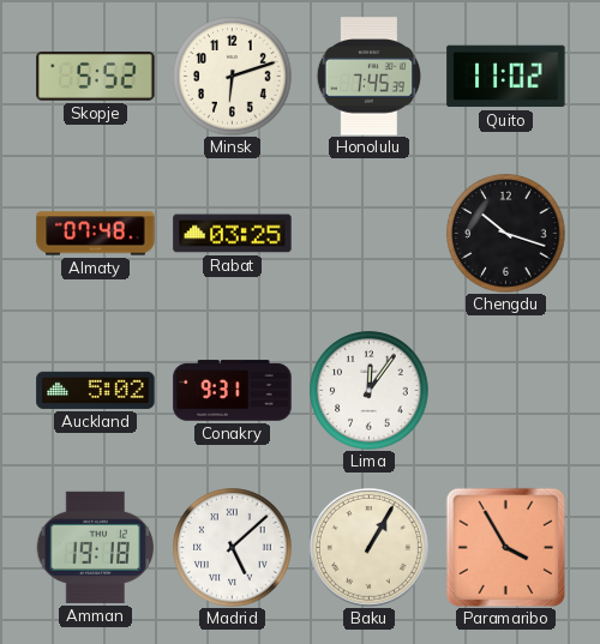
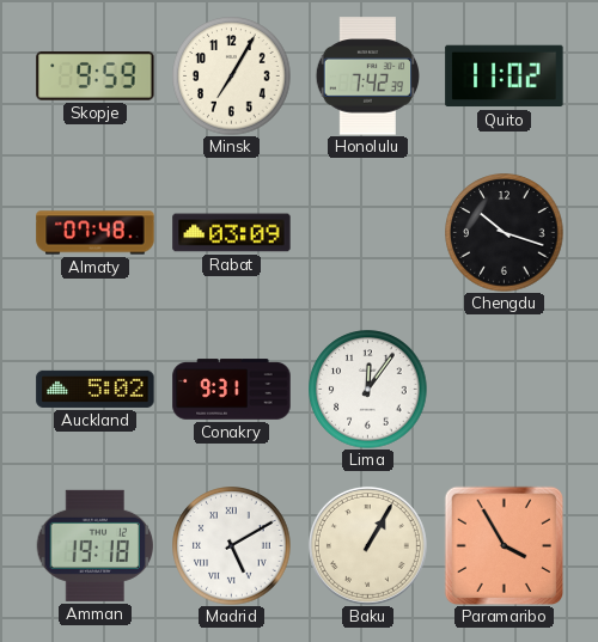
Skopje: 5:52 -> 9:59
Minsk: 6:12 -> 7:05
Honolulu: 7:45 -> 7:42
Rabat: 03:25 -> 03:09
Madrid: 5:08 -> 5:10
